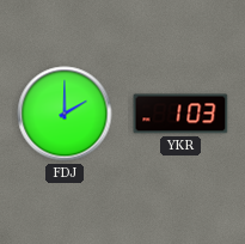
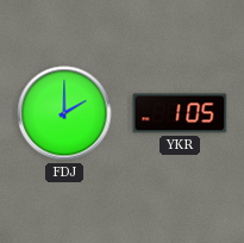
YKR: 1:03 -> 1:05
